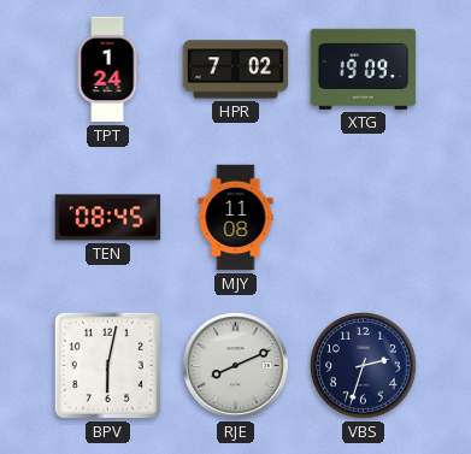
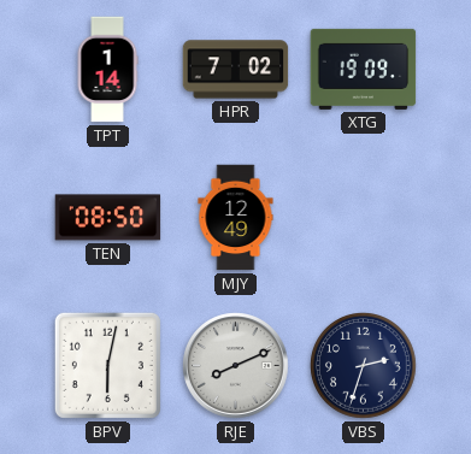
TPT: 1:24 -> 1:14
TEN: 08:45 -> 08:50
MJY: 11:08 -> 12:49
